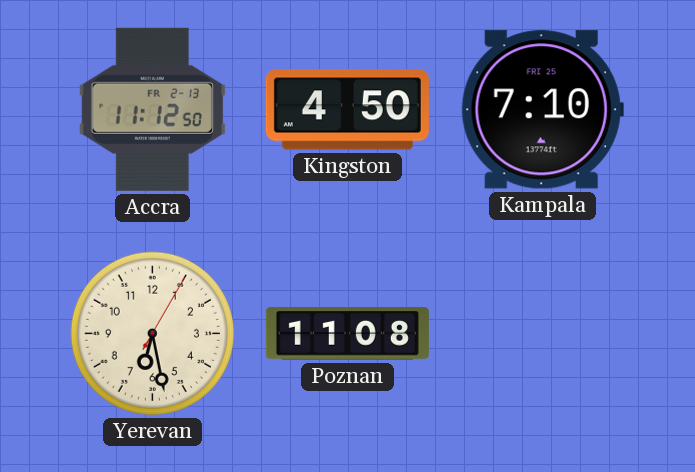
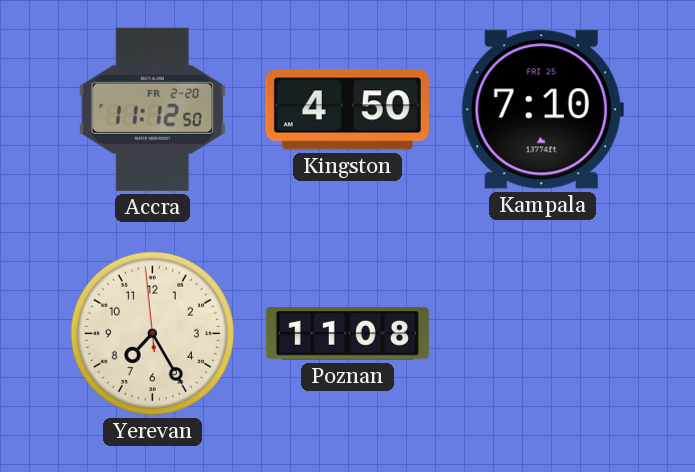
Accra date: FR 2-13 -> FR 2-20
Yerevan: 6:28 -> 7:24
